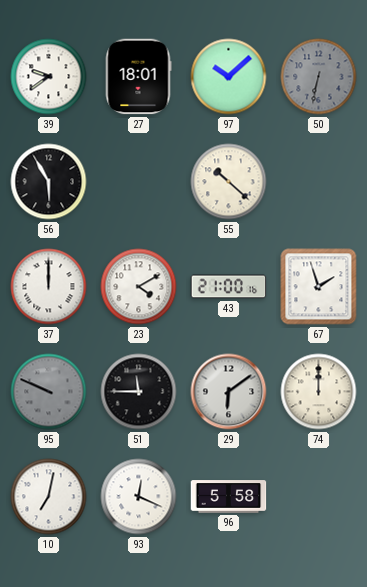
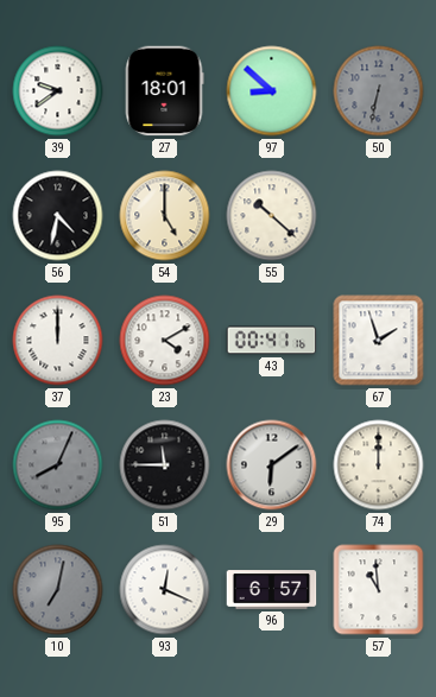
97: 10:08 -> 8:52
56: 5:55 -> 4:32
54: none -> 5:00
43: 21:00 -> 00:41
95: 9:49 -> 8:04
10 dial: white -> grey
96: 5:58 -> 6:57
57: none -> 10:59
